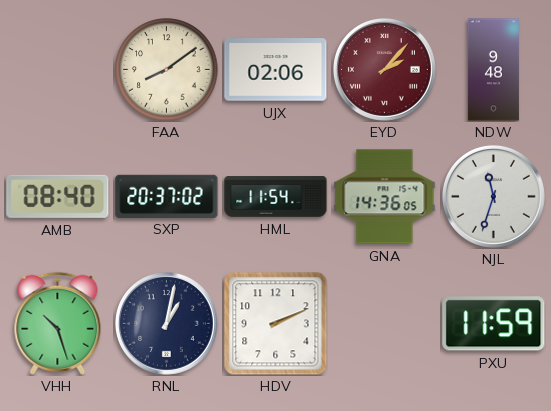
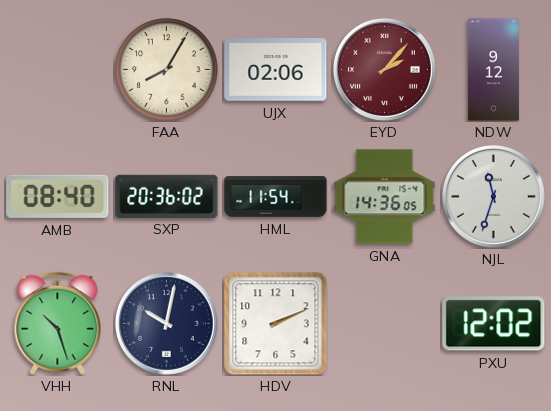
FAA: 8:09 -> 8:05
NDW: 9:48 -> 9:12
SXP: 20:37 -> 20:36
RNL: 1:02 -> 10:02
PXU: 11:59 -> 12:02
